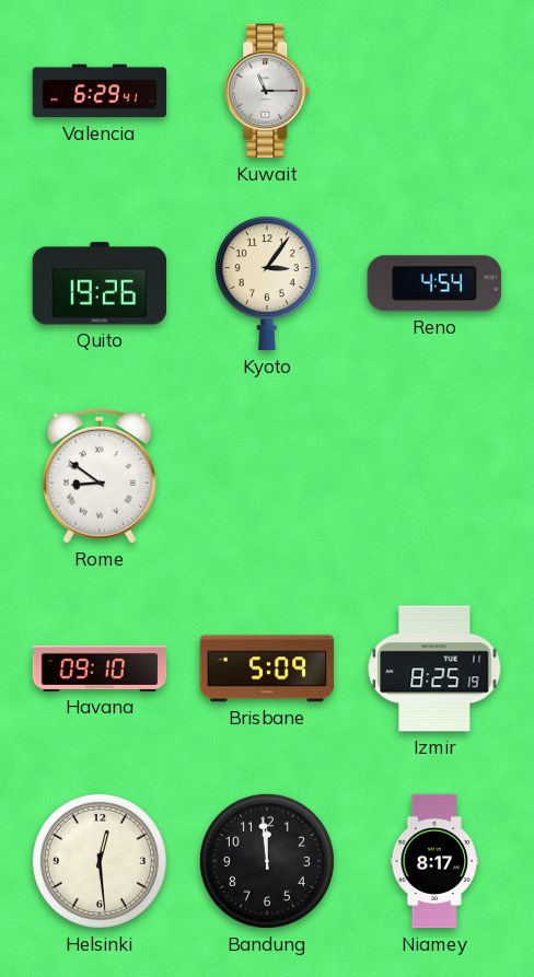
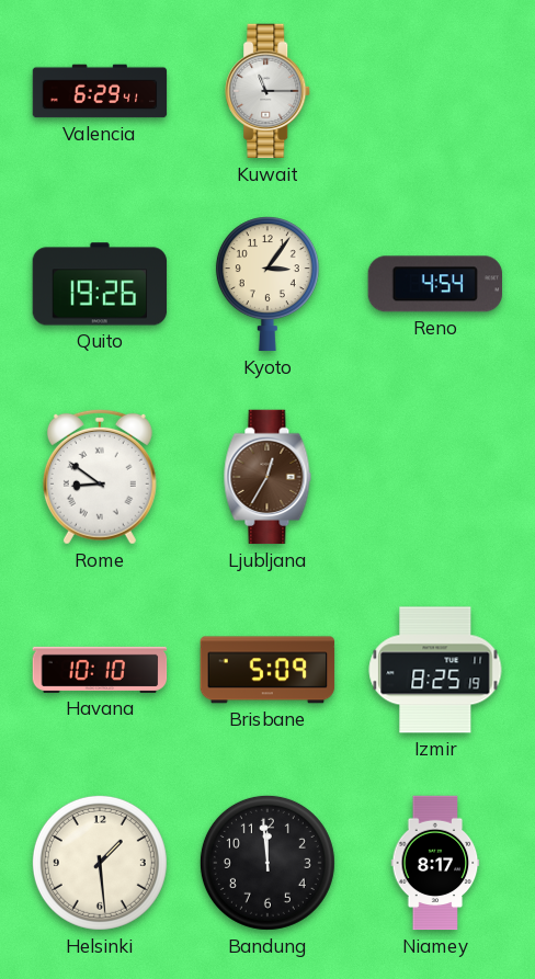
Ljubljana: none -> 12:35
Havana: 09:10 -> 10:10
Helsinki: 12:29 -> 1:29
